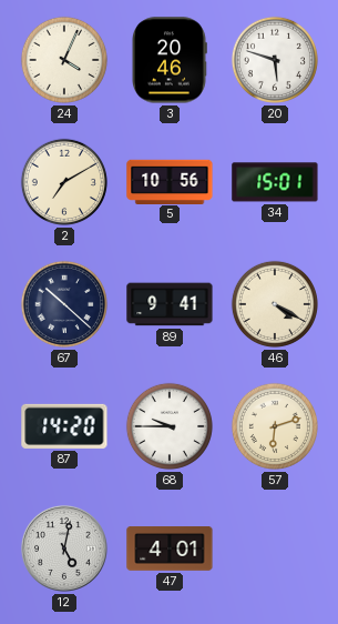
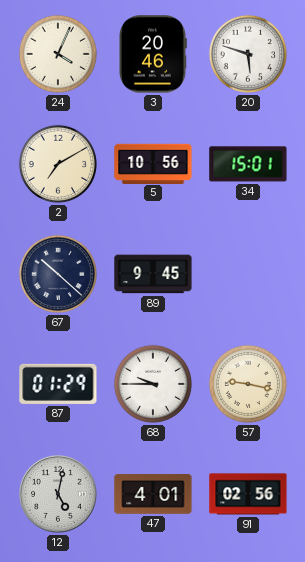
89: 9:41 -> 9:45
46: 4:20 -> none
87: 14:20 -> 01:29
57: 6:12 -> 9:17
91: none -> 02:56
